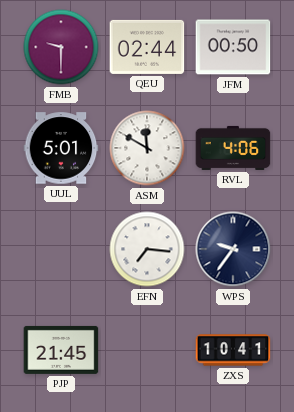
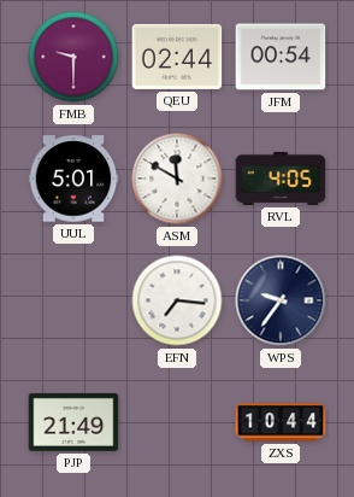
JFM: 00:50 -> 00:54
RVL: 4:06 -> 4:05
PJP: 21:45 -> 21:49
ZXS: 10:41 -> 10:44
